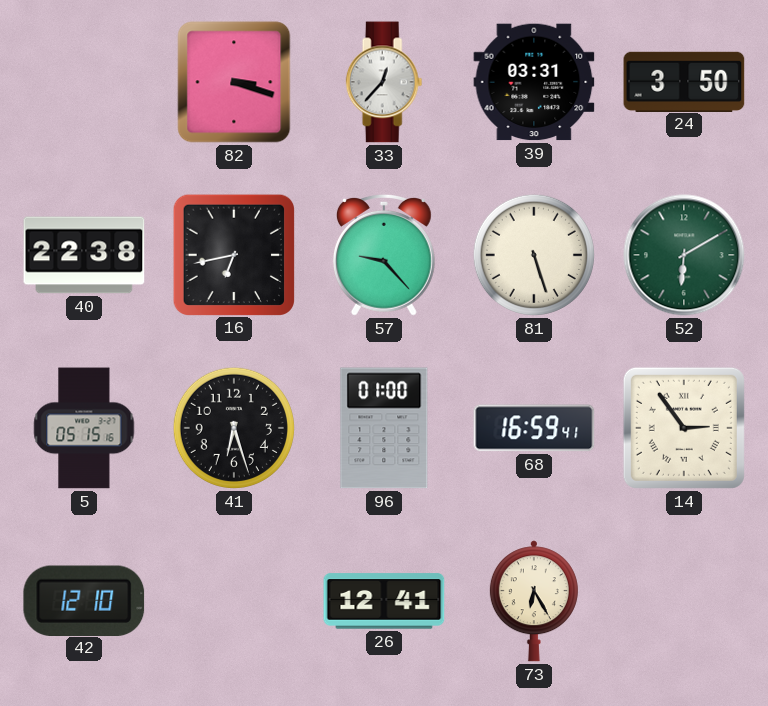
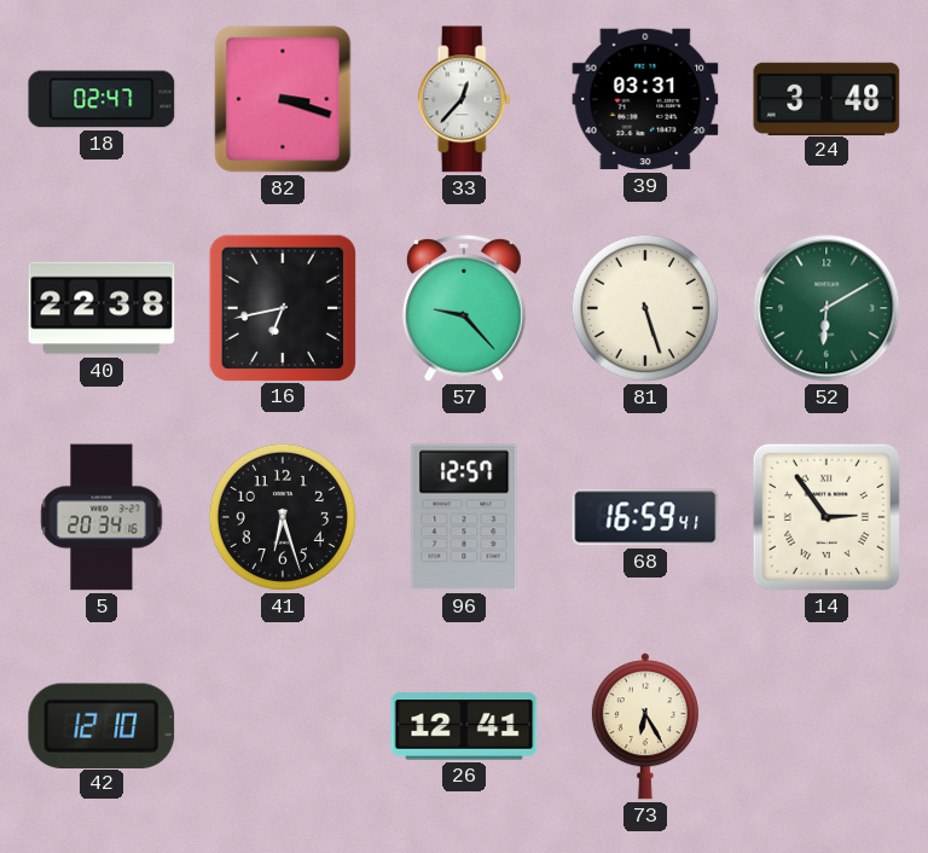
18: none -> 02:47
24: 3:50 -> 3:48
5: 05:15 -> 20:34
96: 01:00 -> 12:57
